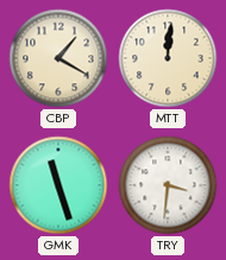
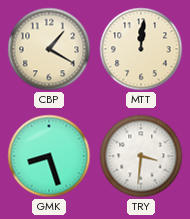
GMK: 11:27 -> 8:27
